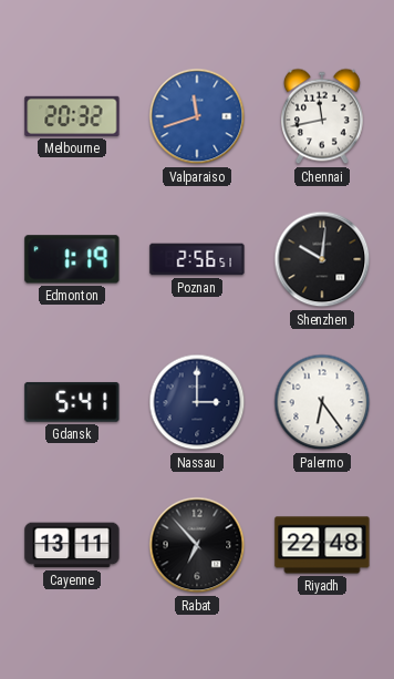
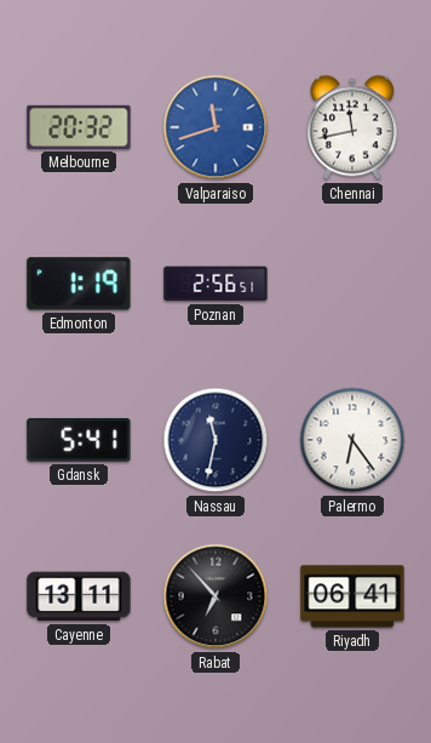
Shenzhen: 10:01 -> none
Nassau: 3:00 -> 11:32
Riyadh: 22:48 -> 06:41
